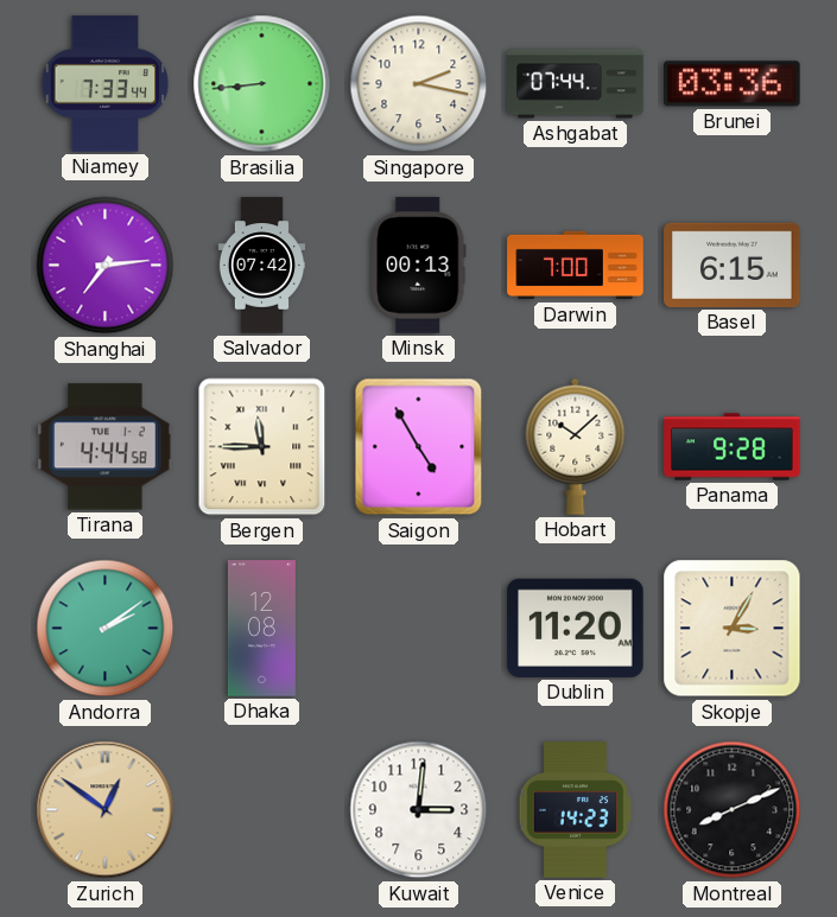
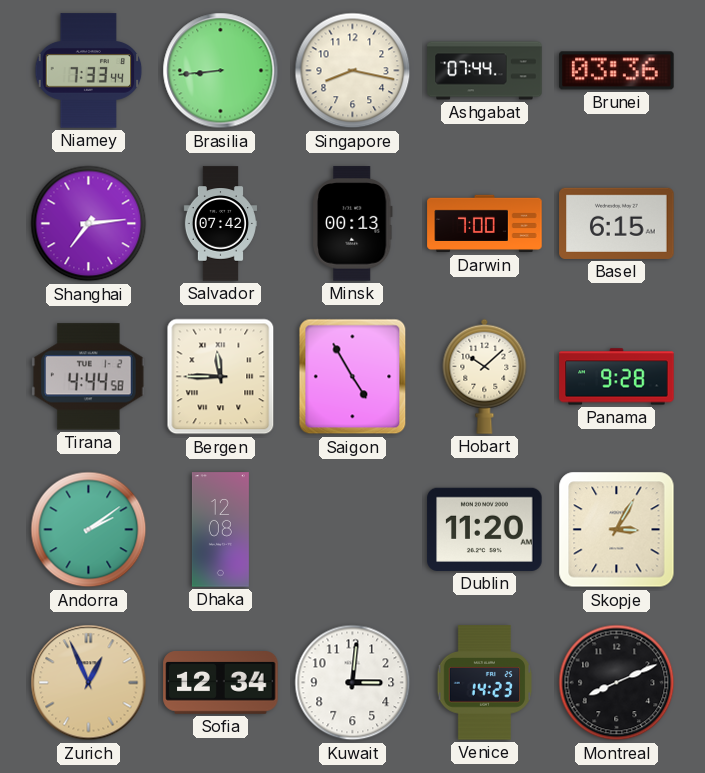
Singapore: 2:17 -> 8:17
Zurich: 12:51 -> 12:56
Sofia: none -> 12:34
